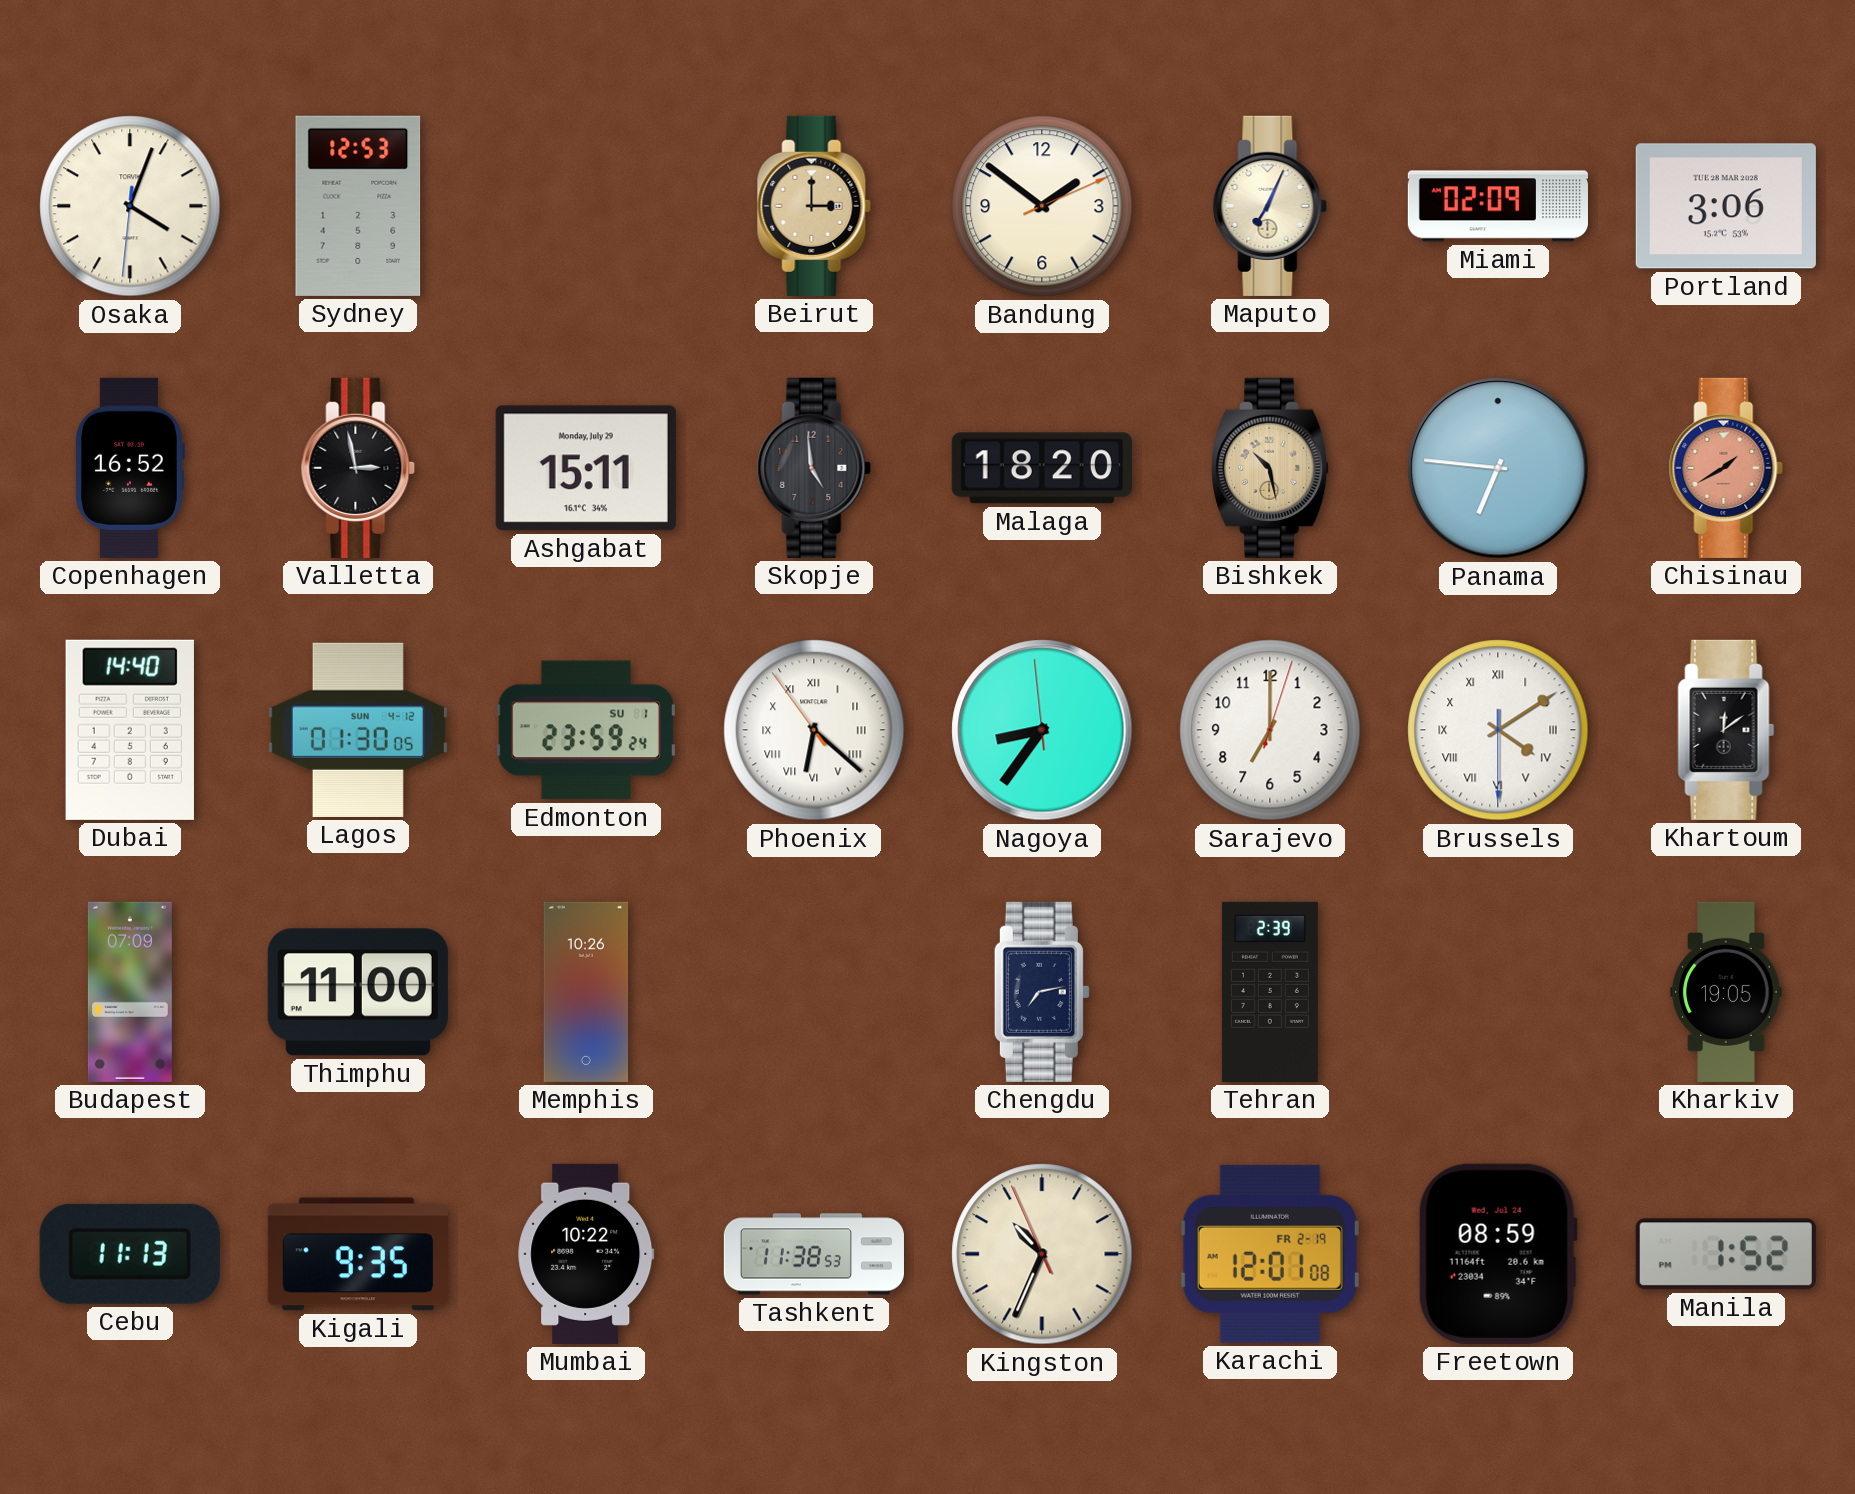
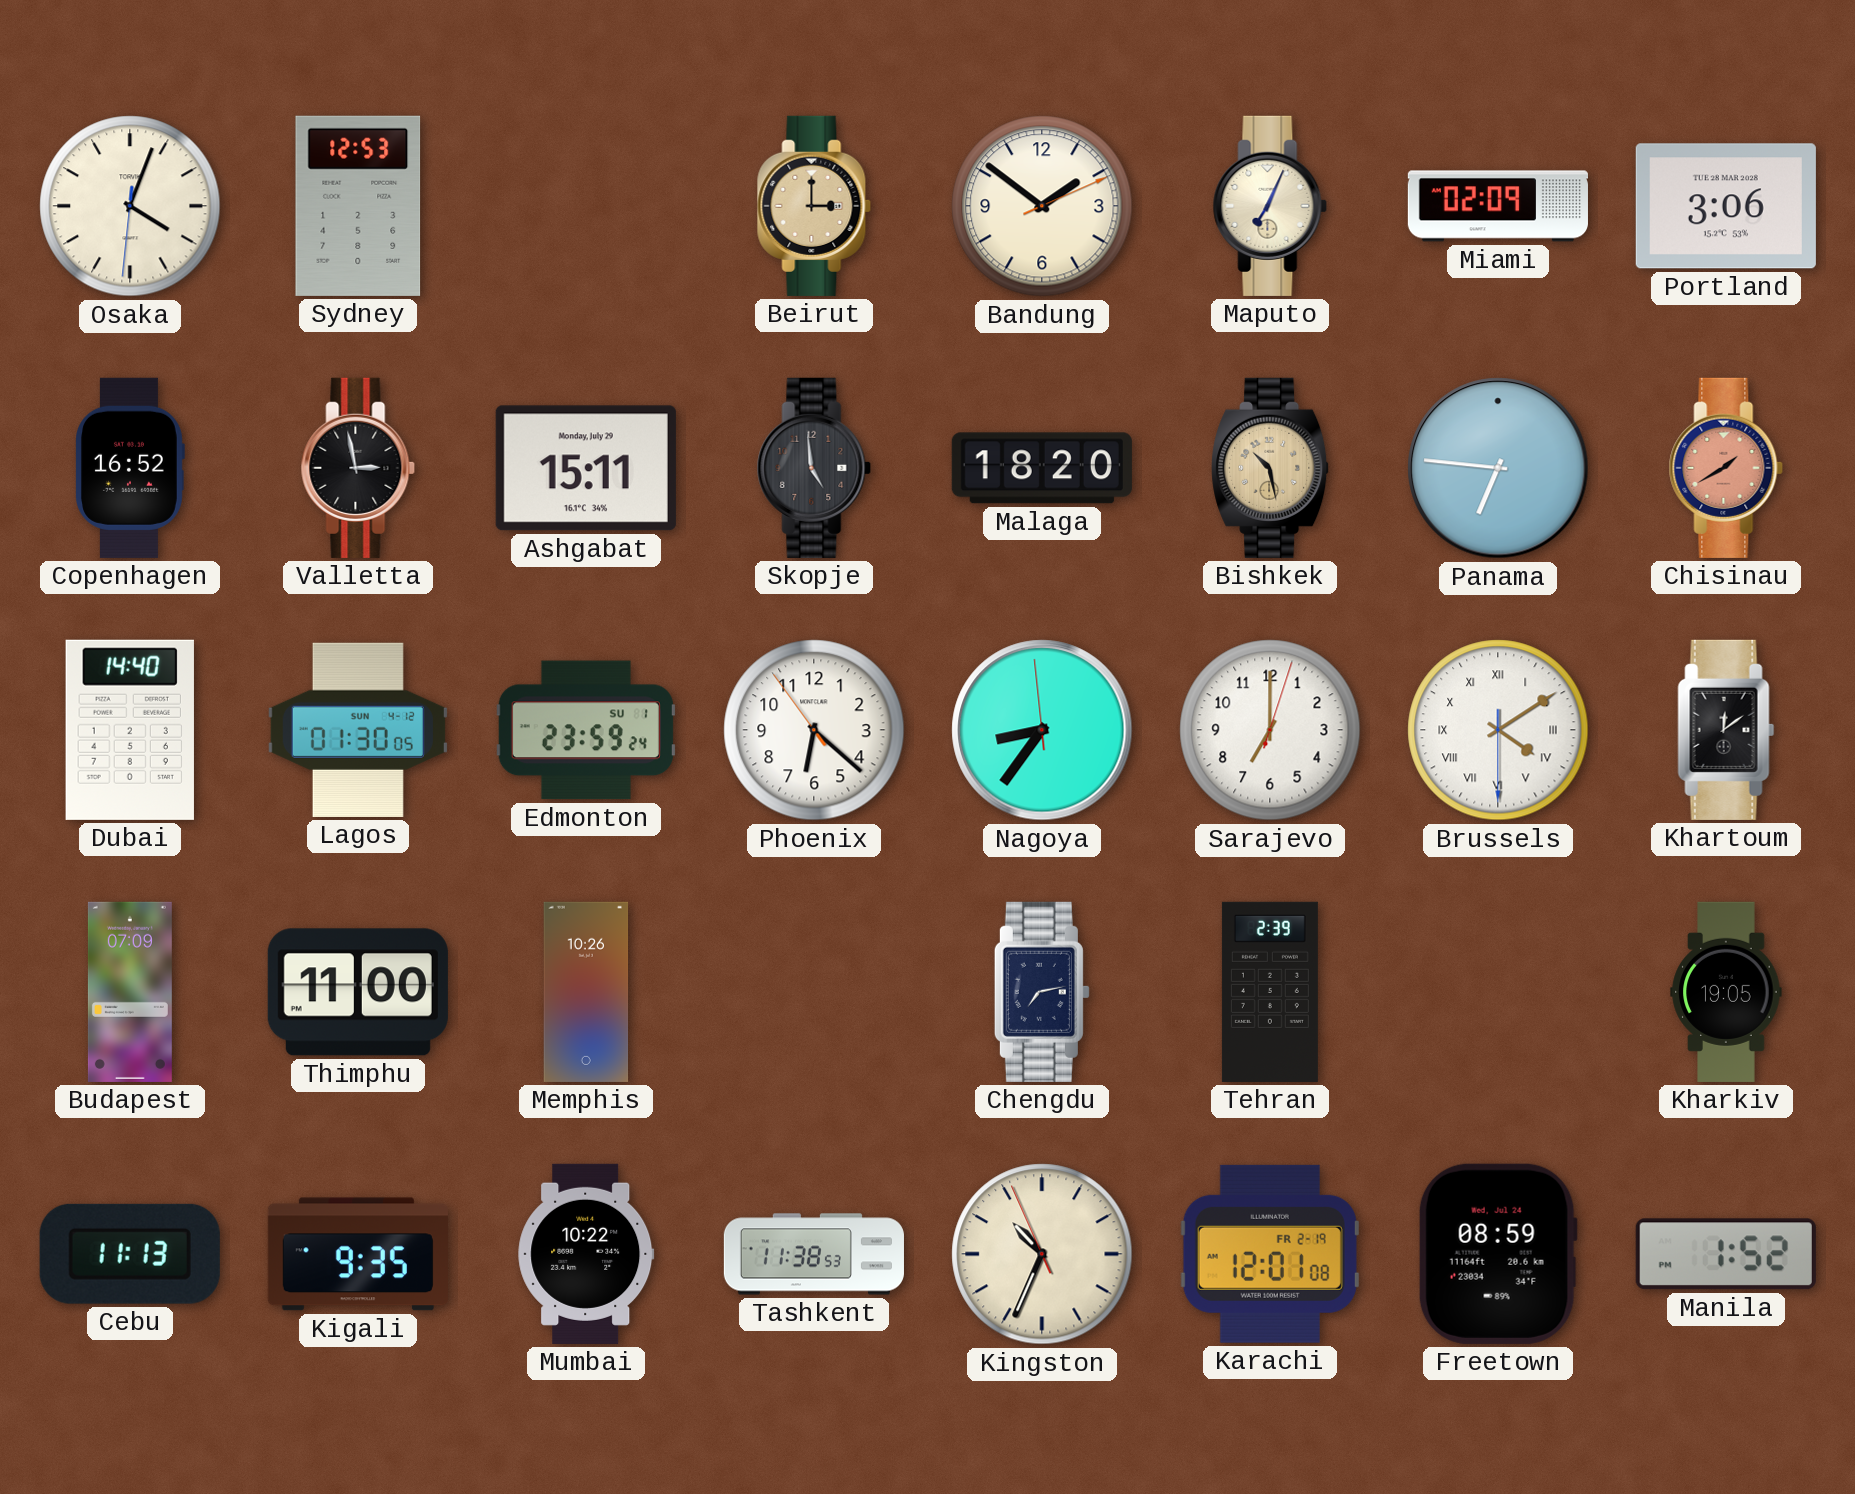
Phoenix numerals: Roman -> Arabic
